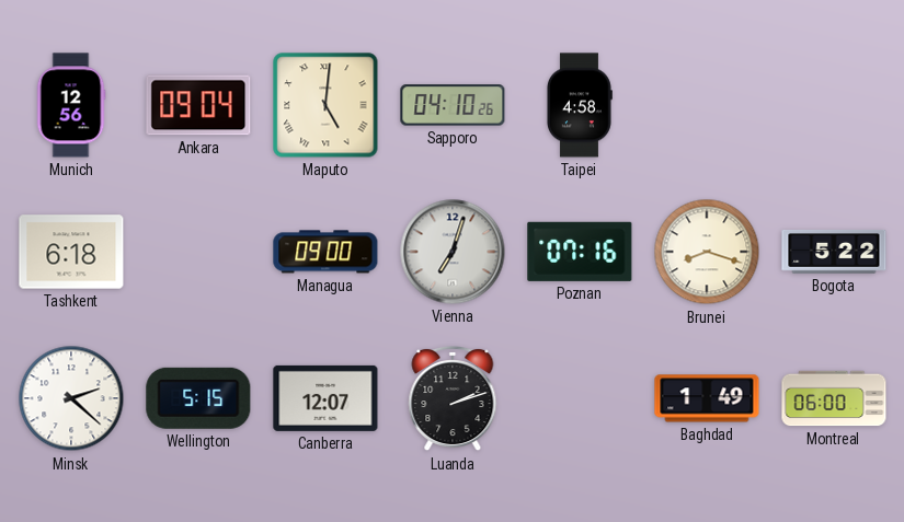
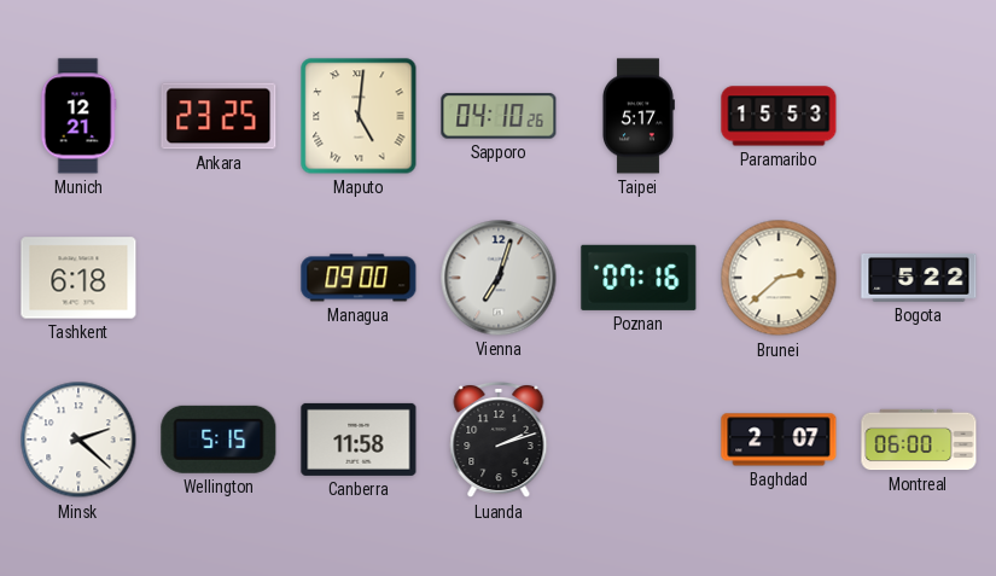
Munich: 12:56 -> 12:21
Ankara: 09:04 -> 23:25
Taipei: 4:58 -> 5:17
Paramaribo: none -> 15:53
Brunei: 8:18 -> 2:38
Canberra: 12:07 -> 11:58
Baghdad: 1:49 -> 2:07
